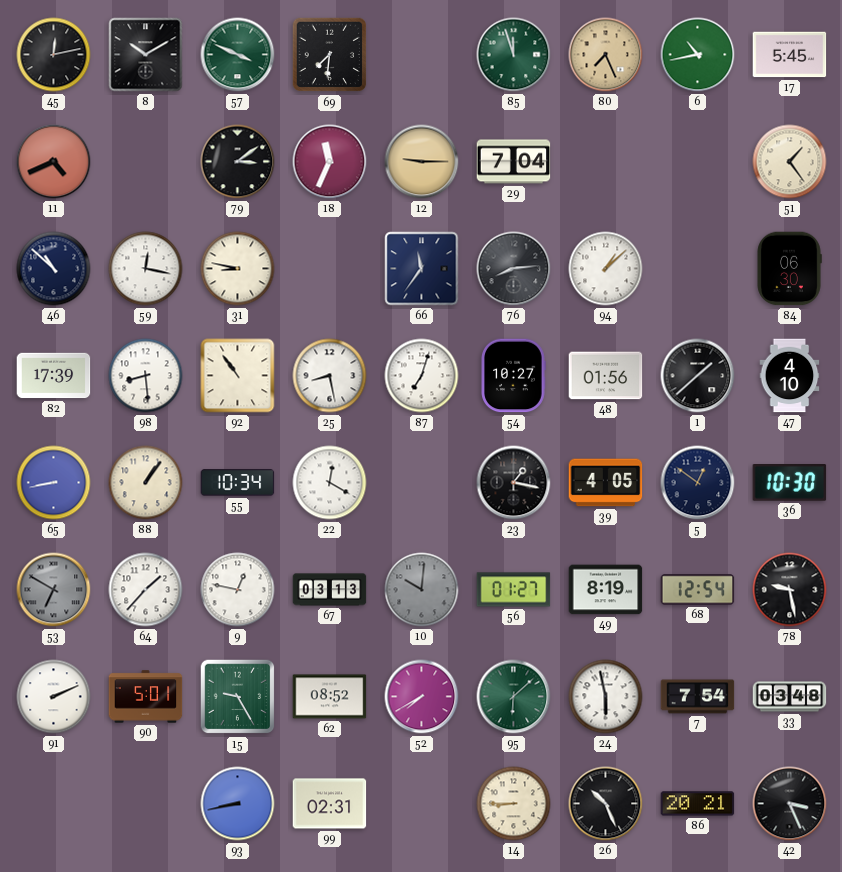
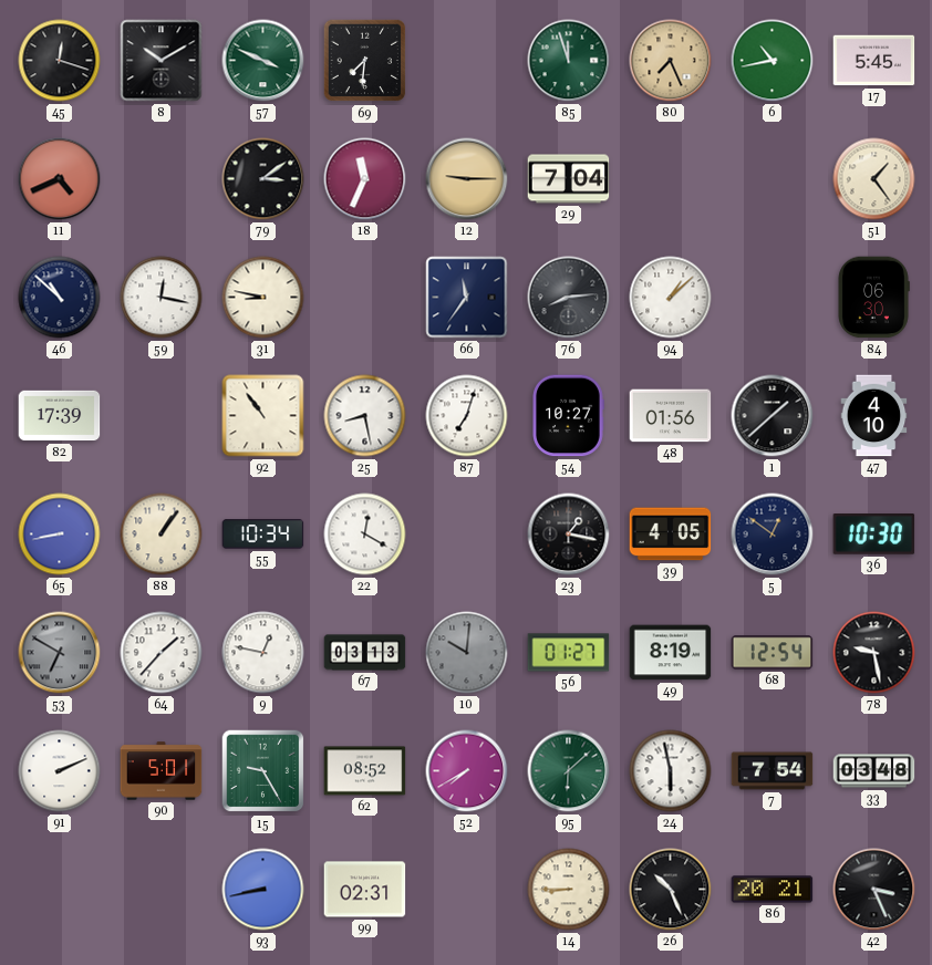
45: 12:13 -> 12:18
98: 8:29 -> none
